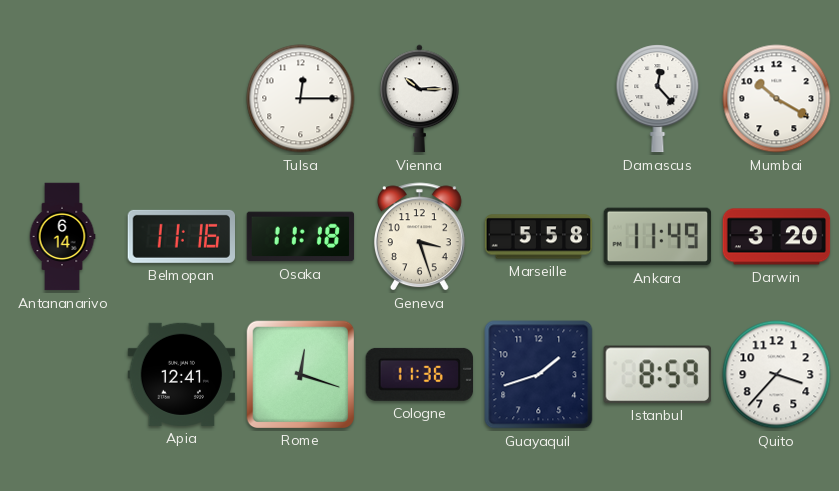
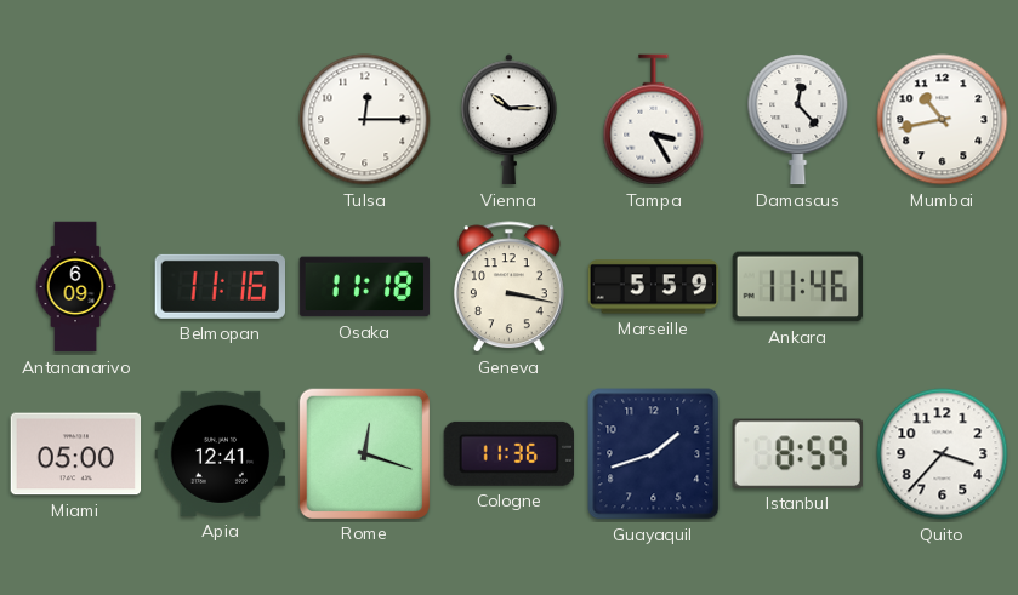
Tampa: none -> 3:25
Mumbai: 10:20 -> 10:43
Antananarivo: 6:14 -> 6:09
Geneva: 3:27 -> 3:17
Marseille: 5:58 -> 5:59
Ankara: 11:49 -> 11:46
Darwin: 3:20 -> none
Miami: none -> 05:00
